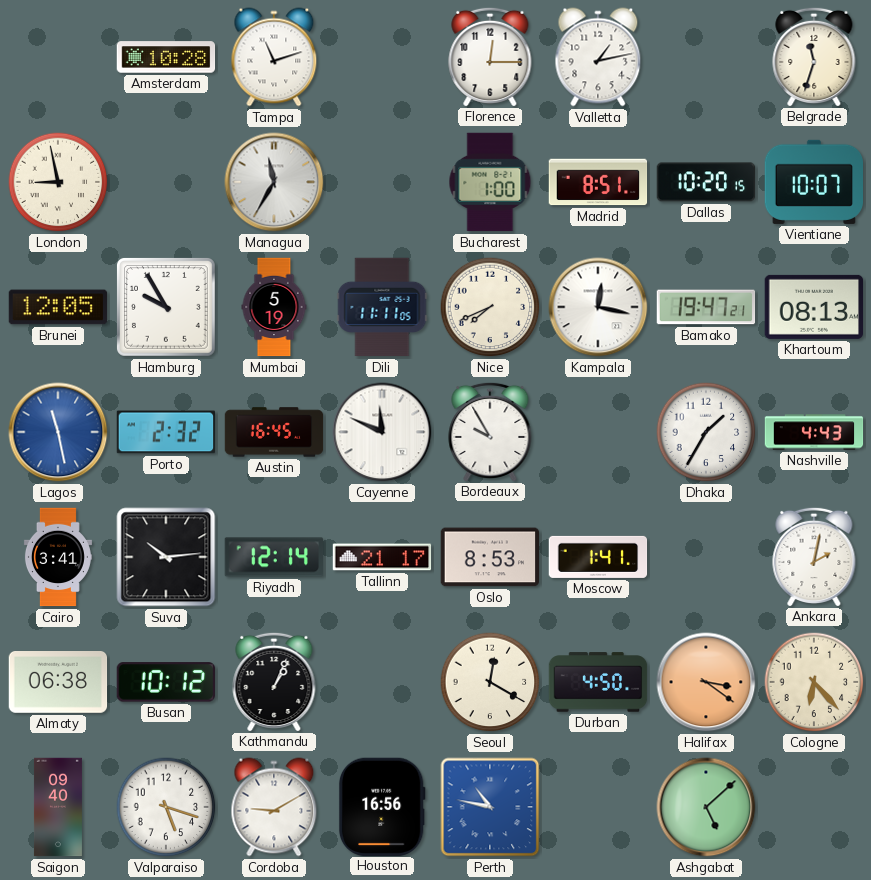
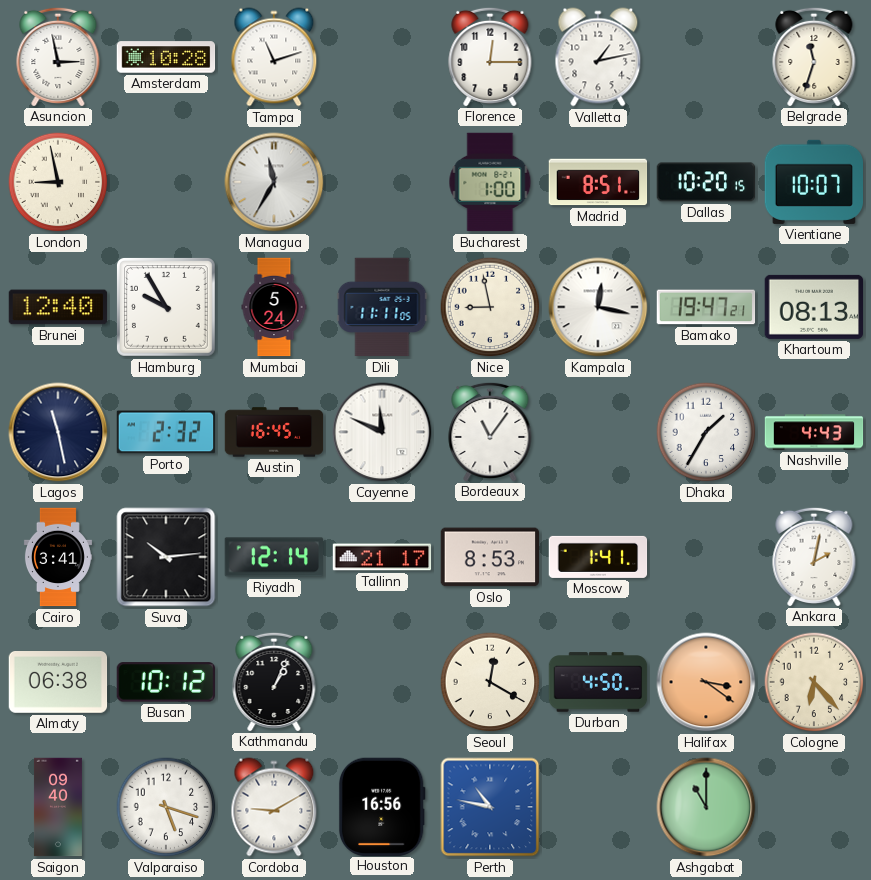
Asuncion: none -> 2:58
Brunei: 12:05 -> 12:40
Mumbai: 5:19 -> 5:24
Nice: 7:41 -> 8:58
Lagos dial: blue -> navy
Bordeaux: 9:55 -> 11:06
Ashgabat: 5:08 -> 11:00
